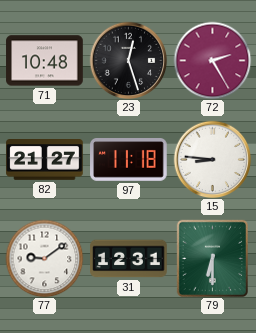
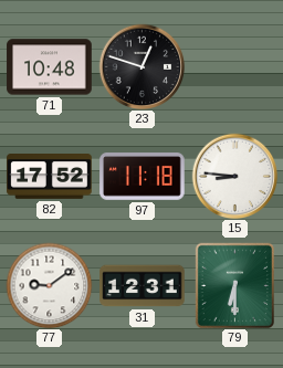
23: 12:27 -> 12:48
72: 2:25 -> none
82: 21:27 -> 17:52
